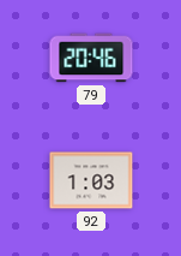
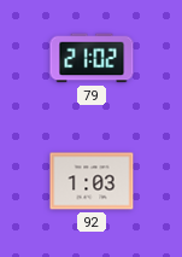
79: 20:46 -> 21:02
